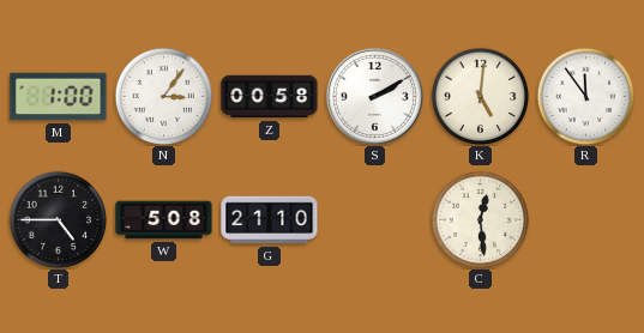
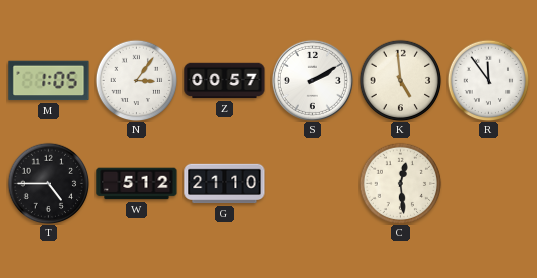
M: 1:00 -> 1:05
Z: 00:58 -> 00:57
K: 5:01 -> 4:59
W: 5:08 -> 5:12
